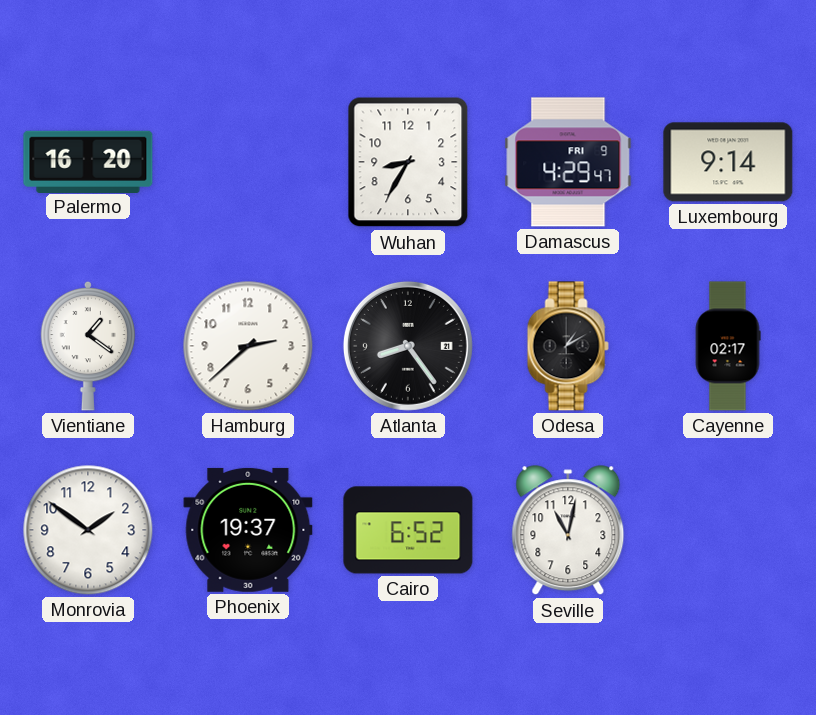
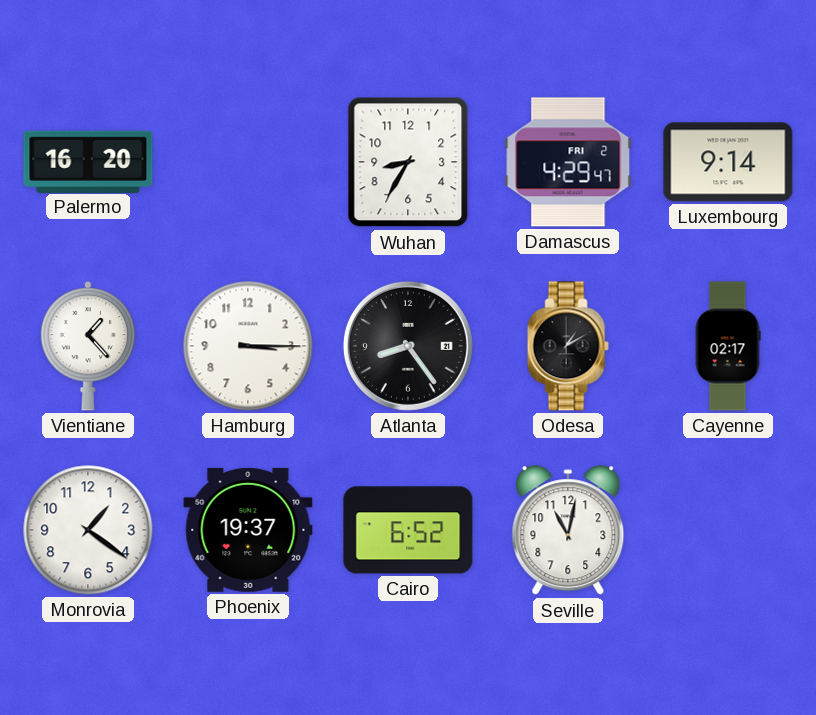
Damascus date: FRI 9 -> FRI 2
Vientiane: 1:21 -> 1:23
Hamburg: 2:38 -> 3:15
Monrovia: 1:51 -> 1:21
